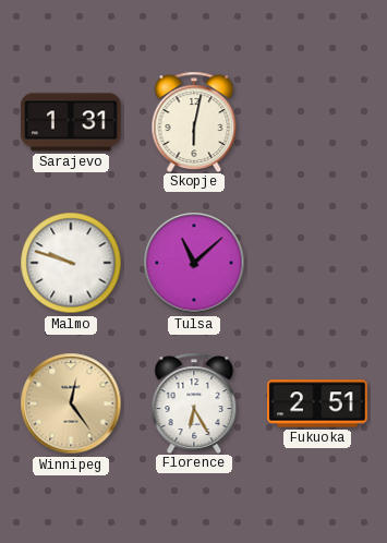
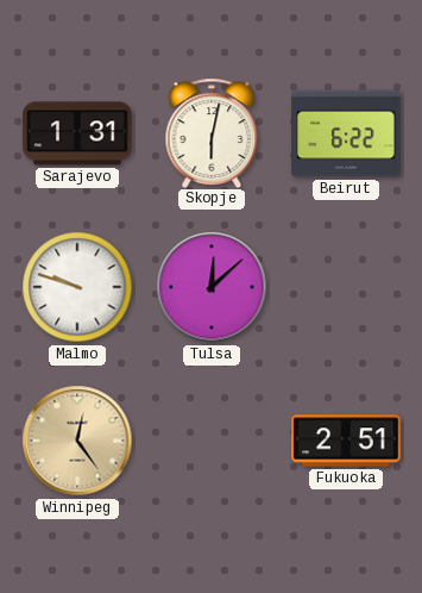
Beirut: none -> 6:22
Tulsa: 11:08 -> 12:08
Florence: 6:25 -> none
